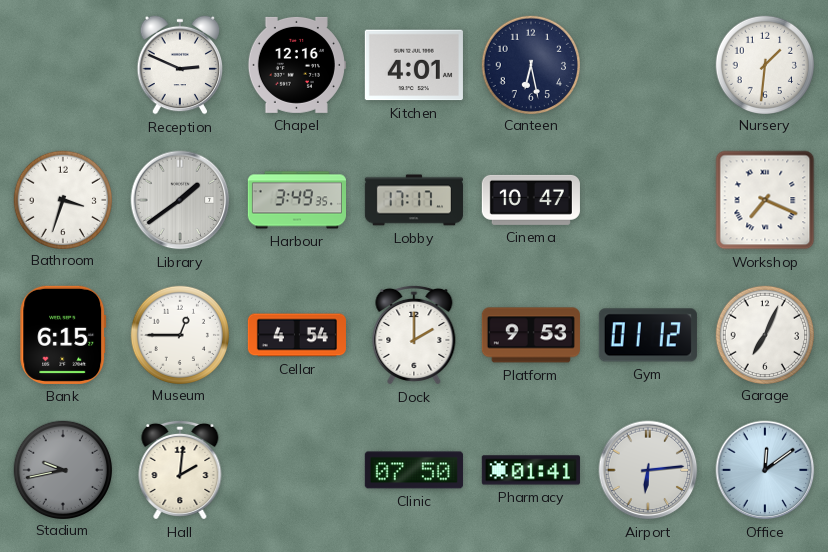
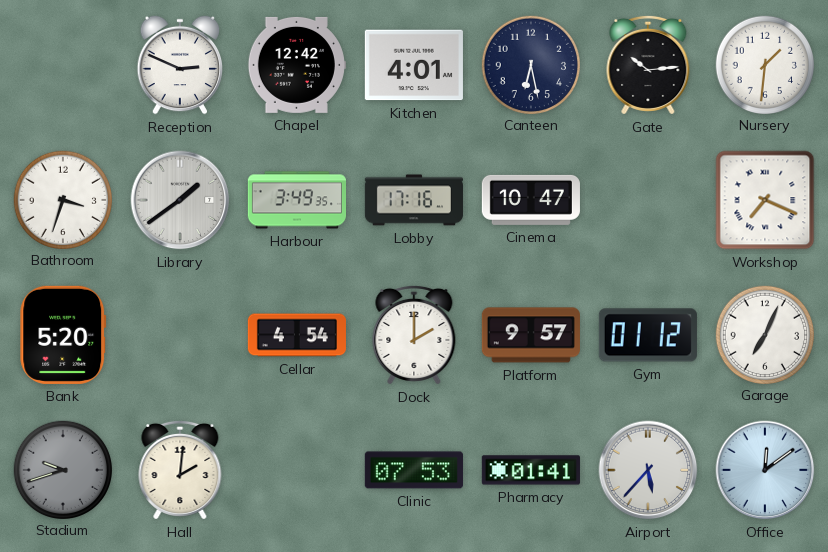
Chapel: 12:16 -> 12:42
Gate: none -> 10:14
Lobby: 17:17 -> 17:16
Bank: 6:15 -> 5:20
Museum: 12:45 -> none
Platform: 9:53 -> 9:57
Stadium: 9:43 -> 9:42
Clinic: 07:50 -> 07:53
Airport: 6:14 -> 5:37
